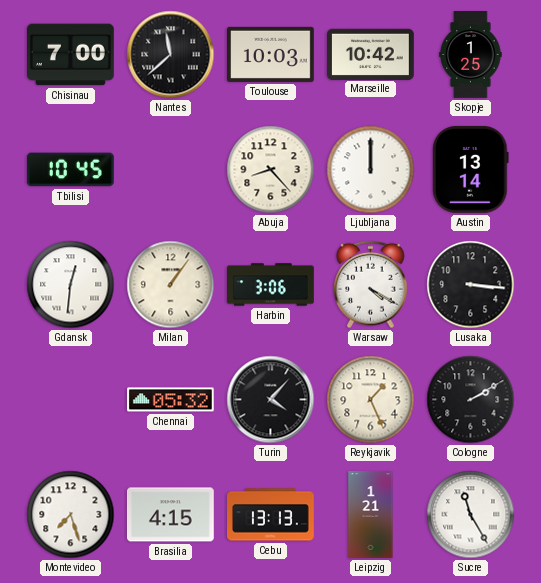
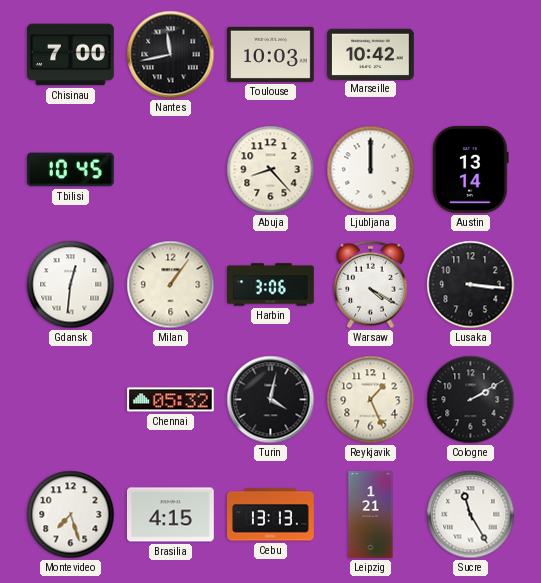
Nantes: 11:38 -> 11:43
Skopje: 1:25 -> none
Turin: 4:07 -> 4:02
